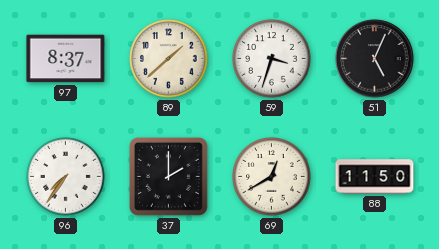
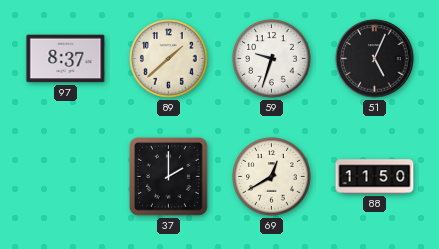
59: 3:33 -> 9:33
96: 7:36 -> none
